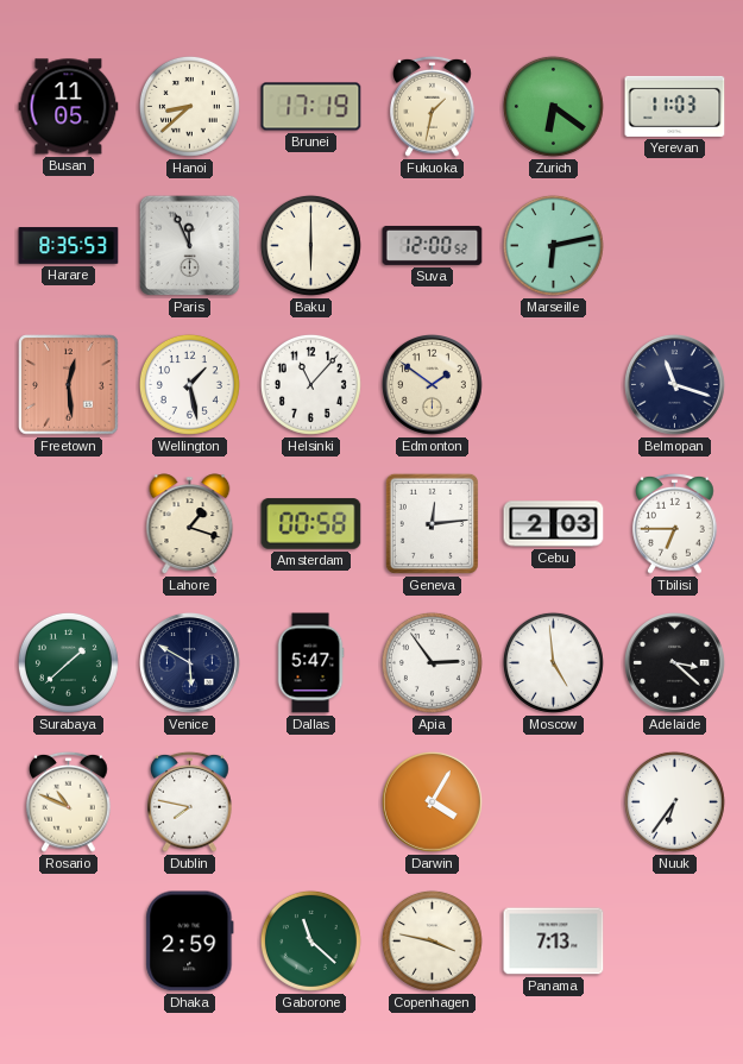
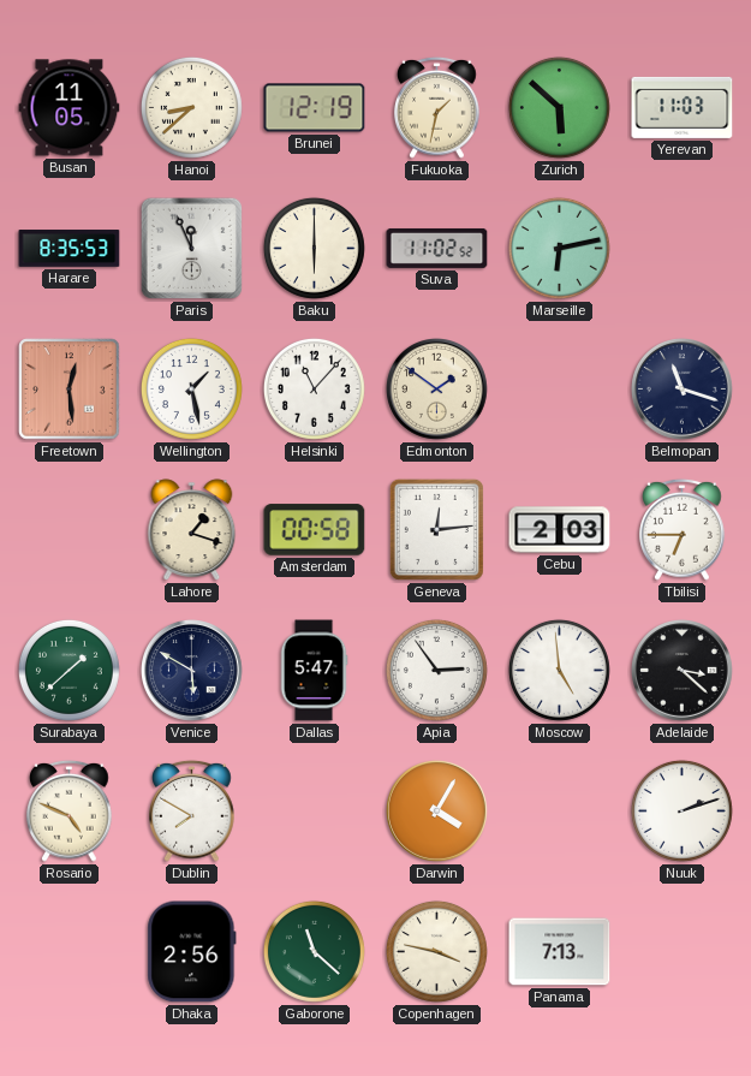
Brunei: 17:19 -> 12:19
Zurich: 6:21 -> 5:52
Suva: 12:00 -> 11:02
Rosario: 10:49 -> 4:49
Dublin: 7:47 -> 7:50
Nuuk: 6:36 -> 2:12
Dhaka: 2:59 -> 2:56
